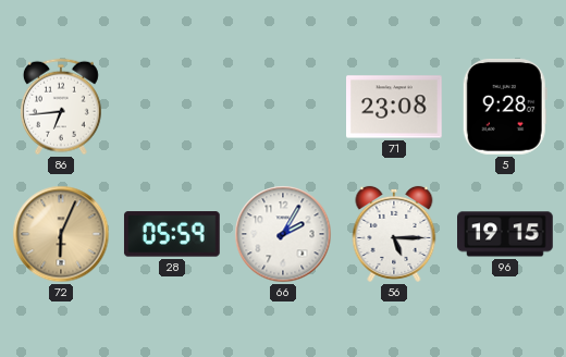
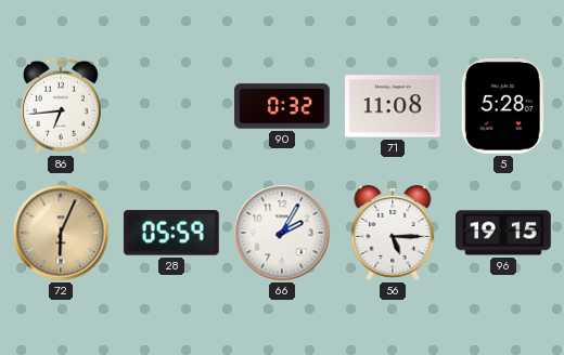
90: none -> 0:32
71: 23:08 -> 11:08
5: 9:28 -> 5:28
